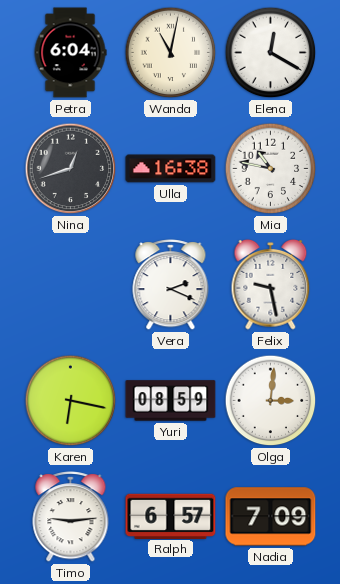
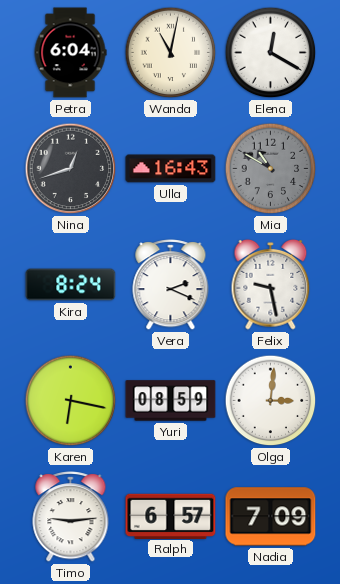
Ulla: 16:38 -> 16:43
Mia: 10:47 -> 10:50
Mia dial: white -> grey
Kira: none -> 8:24
